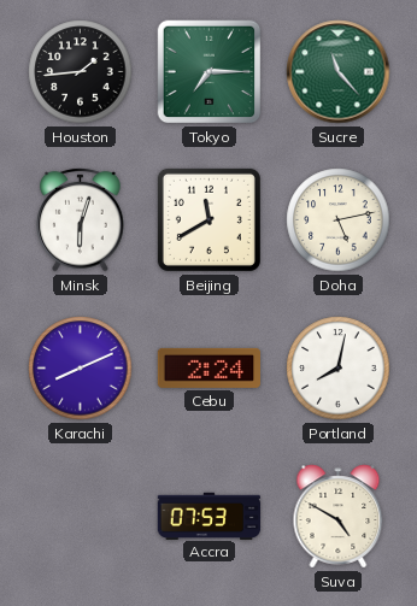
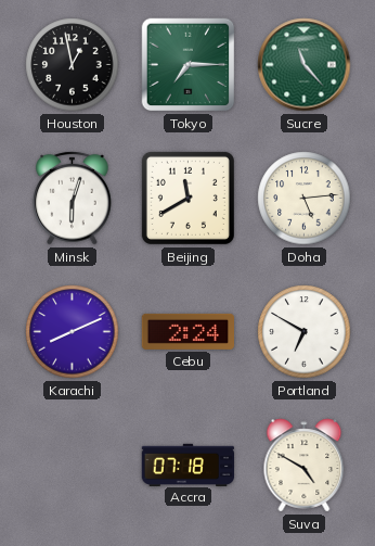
Houston: 1:44 -> 12:58
Doha: 5:13 -> 5:14
Portland: 8:02 -> 6:50
Accra: 07:53 -> 07:18
